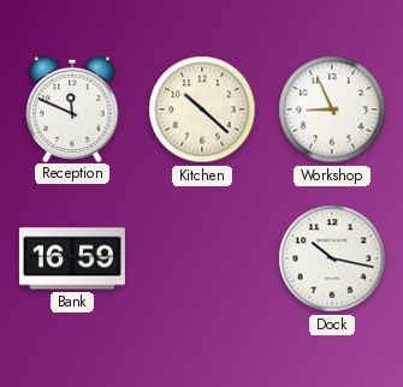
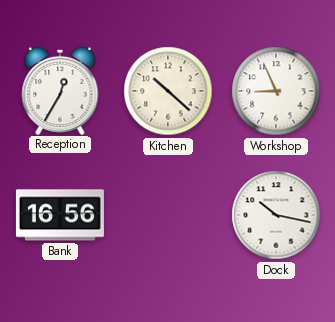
Reception: 11:49 -> 12:35
Bank: 16:59 -> 16:56
